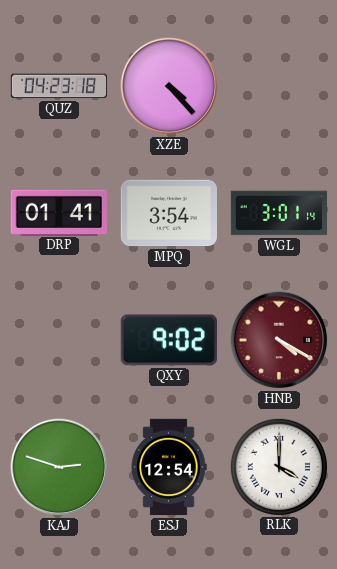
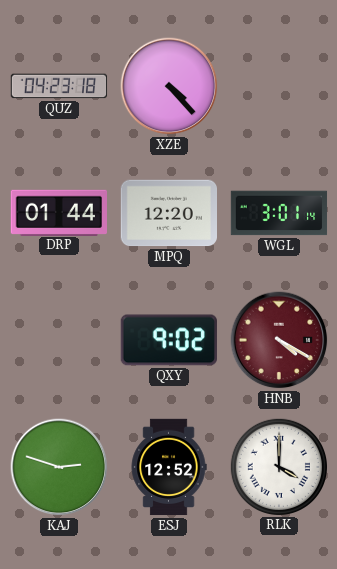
DRP: 01:41 -> 01:44
MPQ: 3:54 -> 12:20
ESJ: 12:54 -> 12:52
